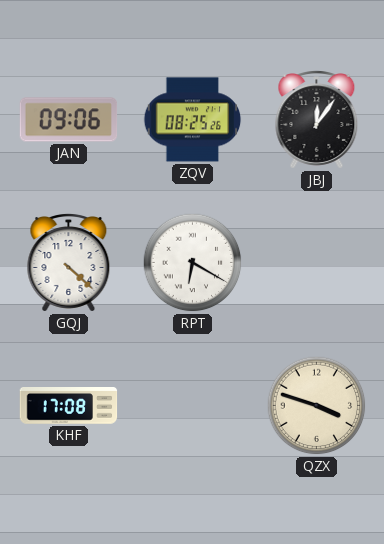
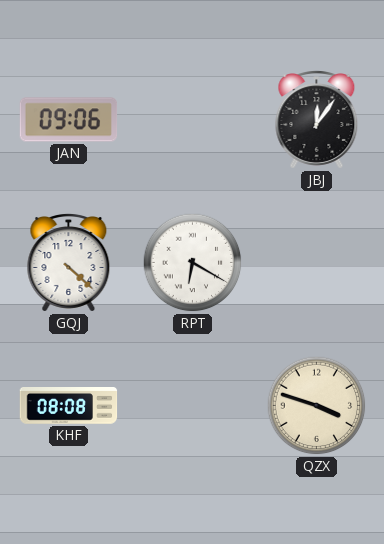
ZQV: 08:25 -> none
KHF: 17:08 -> 08:08
